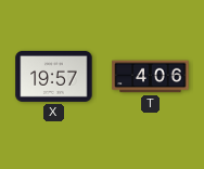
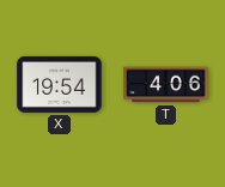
X: 19:57 -> 19:54
